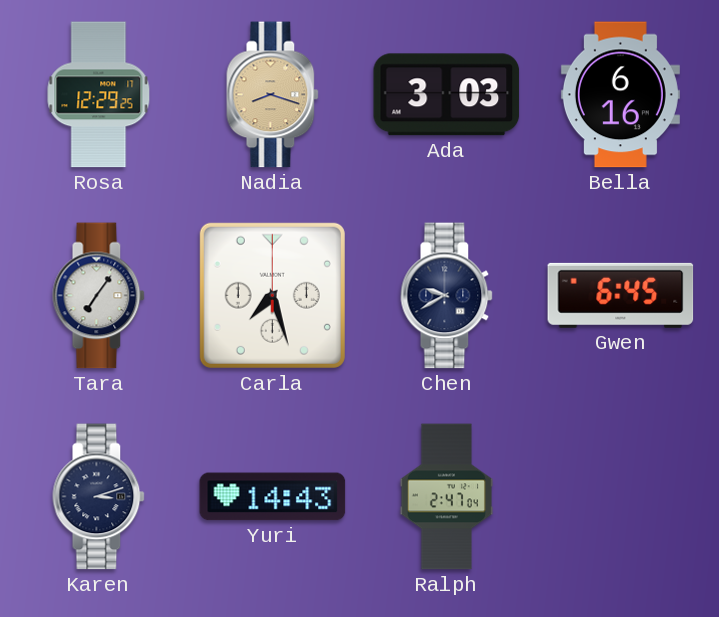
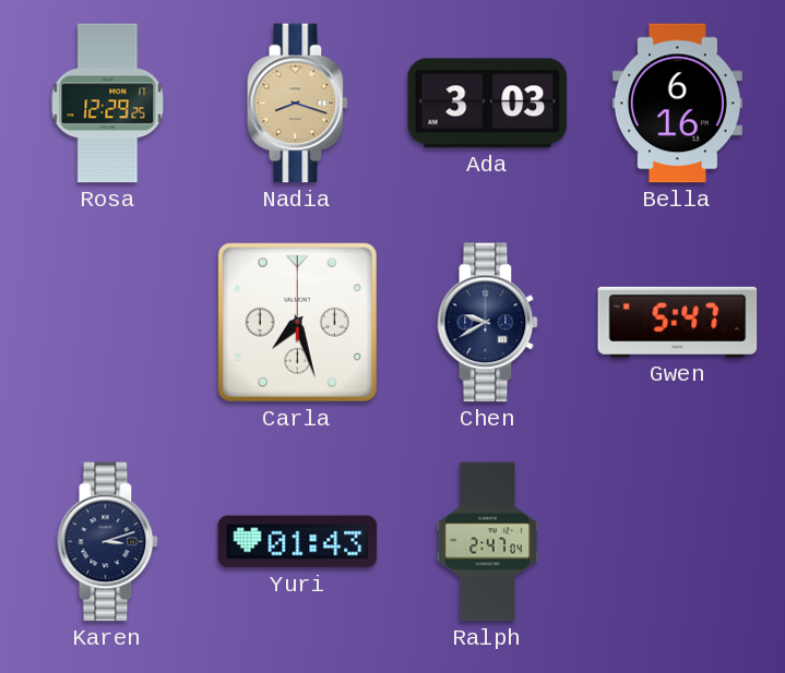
Tara: 7:06 -> none
Gwen: 6:45 -> 5:47
Yuri: 14:43 -> 01:43
